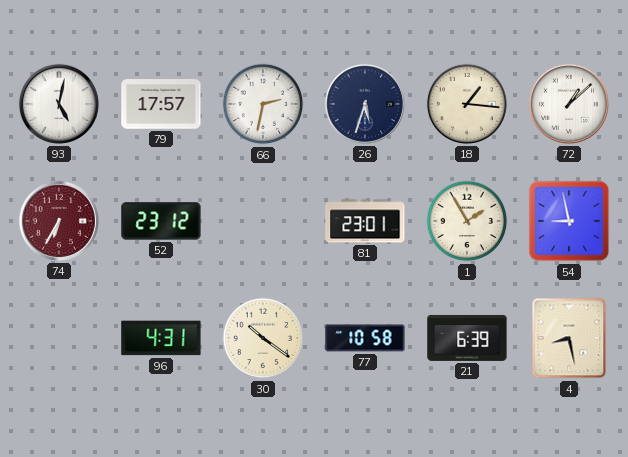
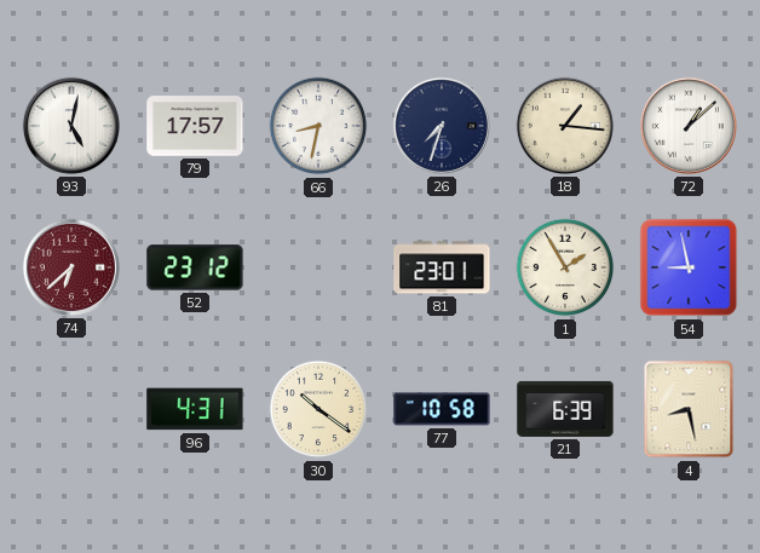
66: 2:32 -> 8:32
26: 5:33 -> 7:33
74: 6:35 -> 6:38
